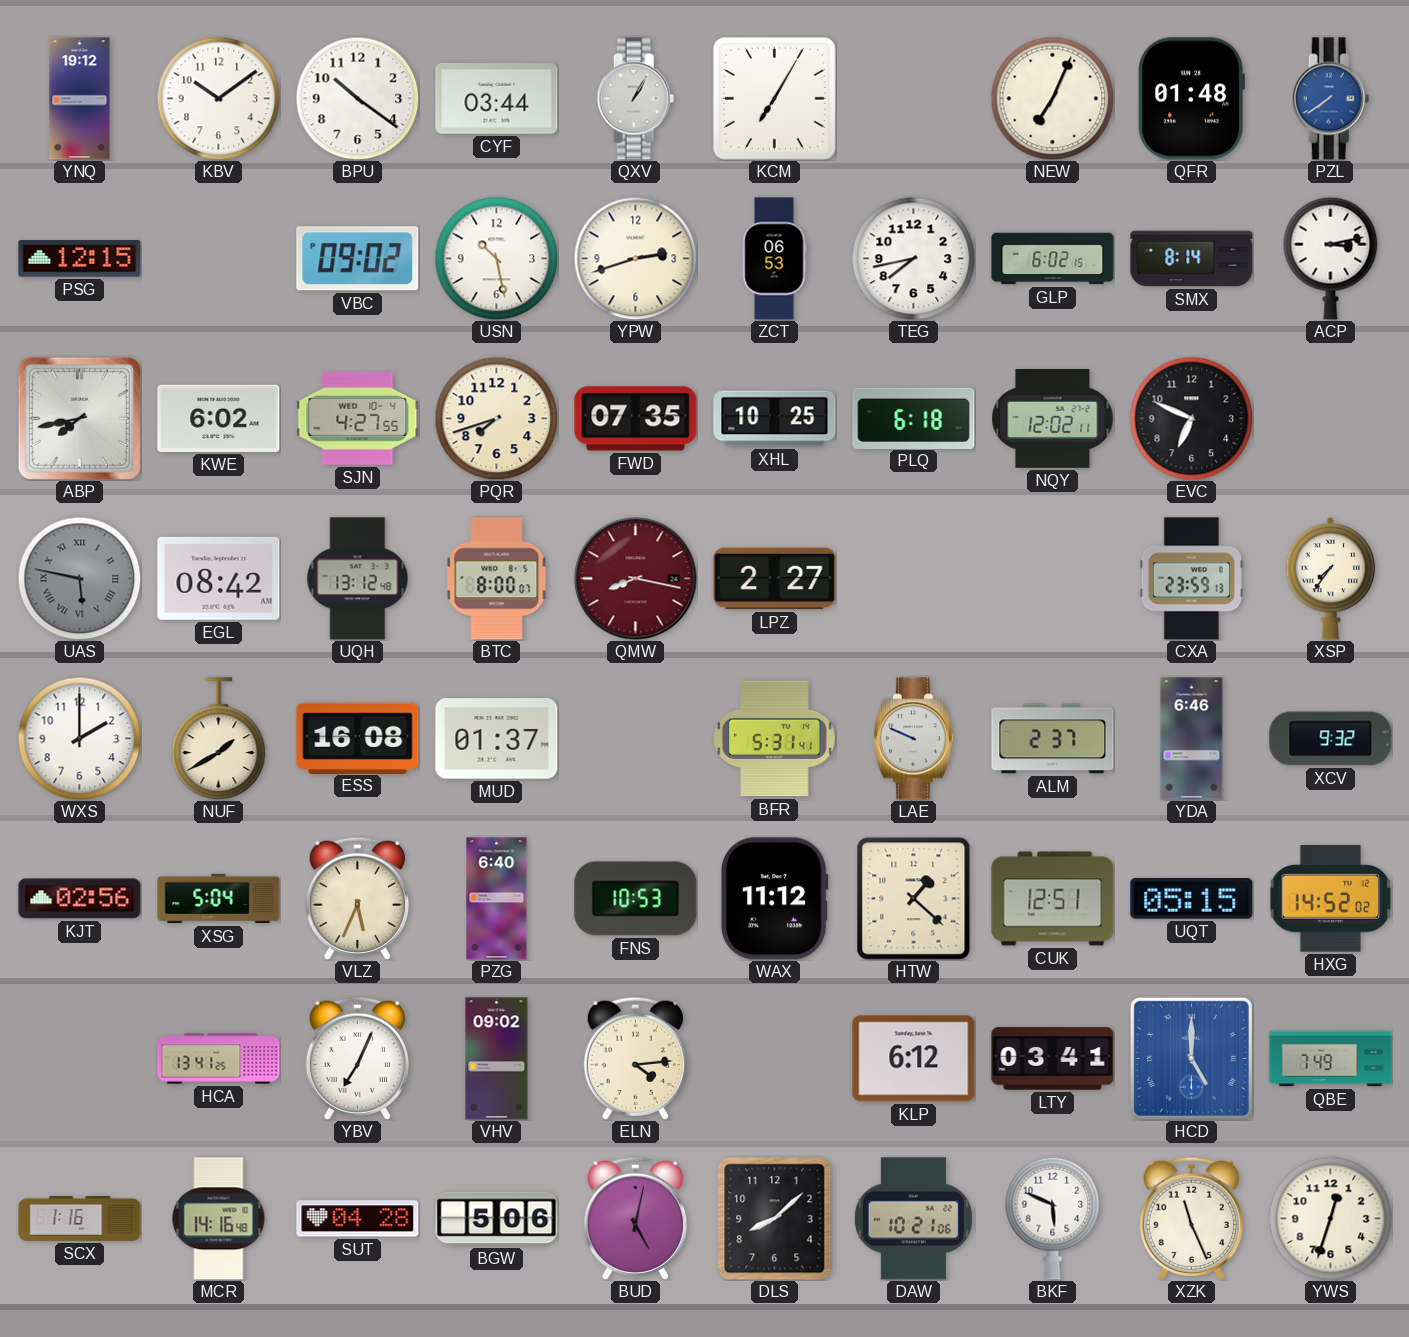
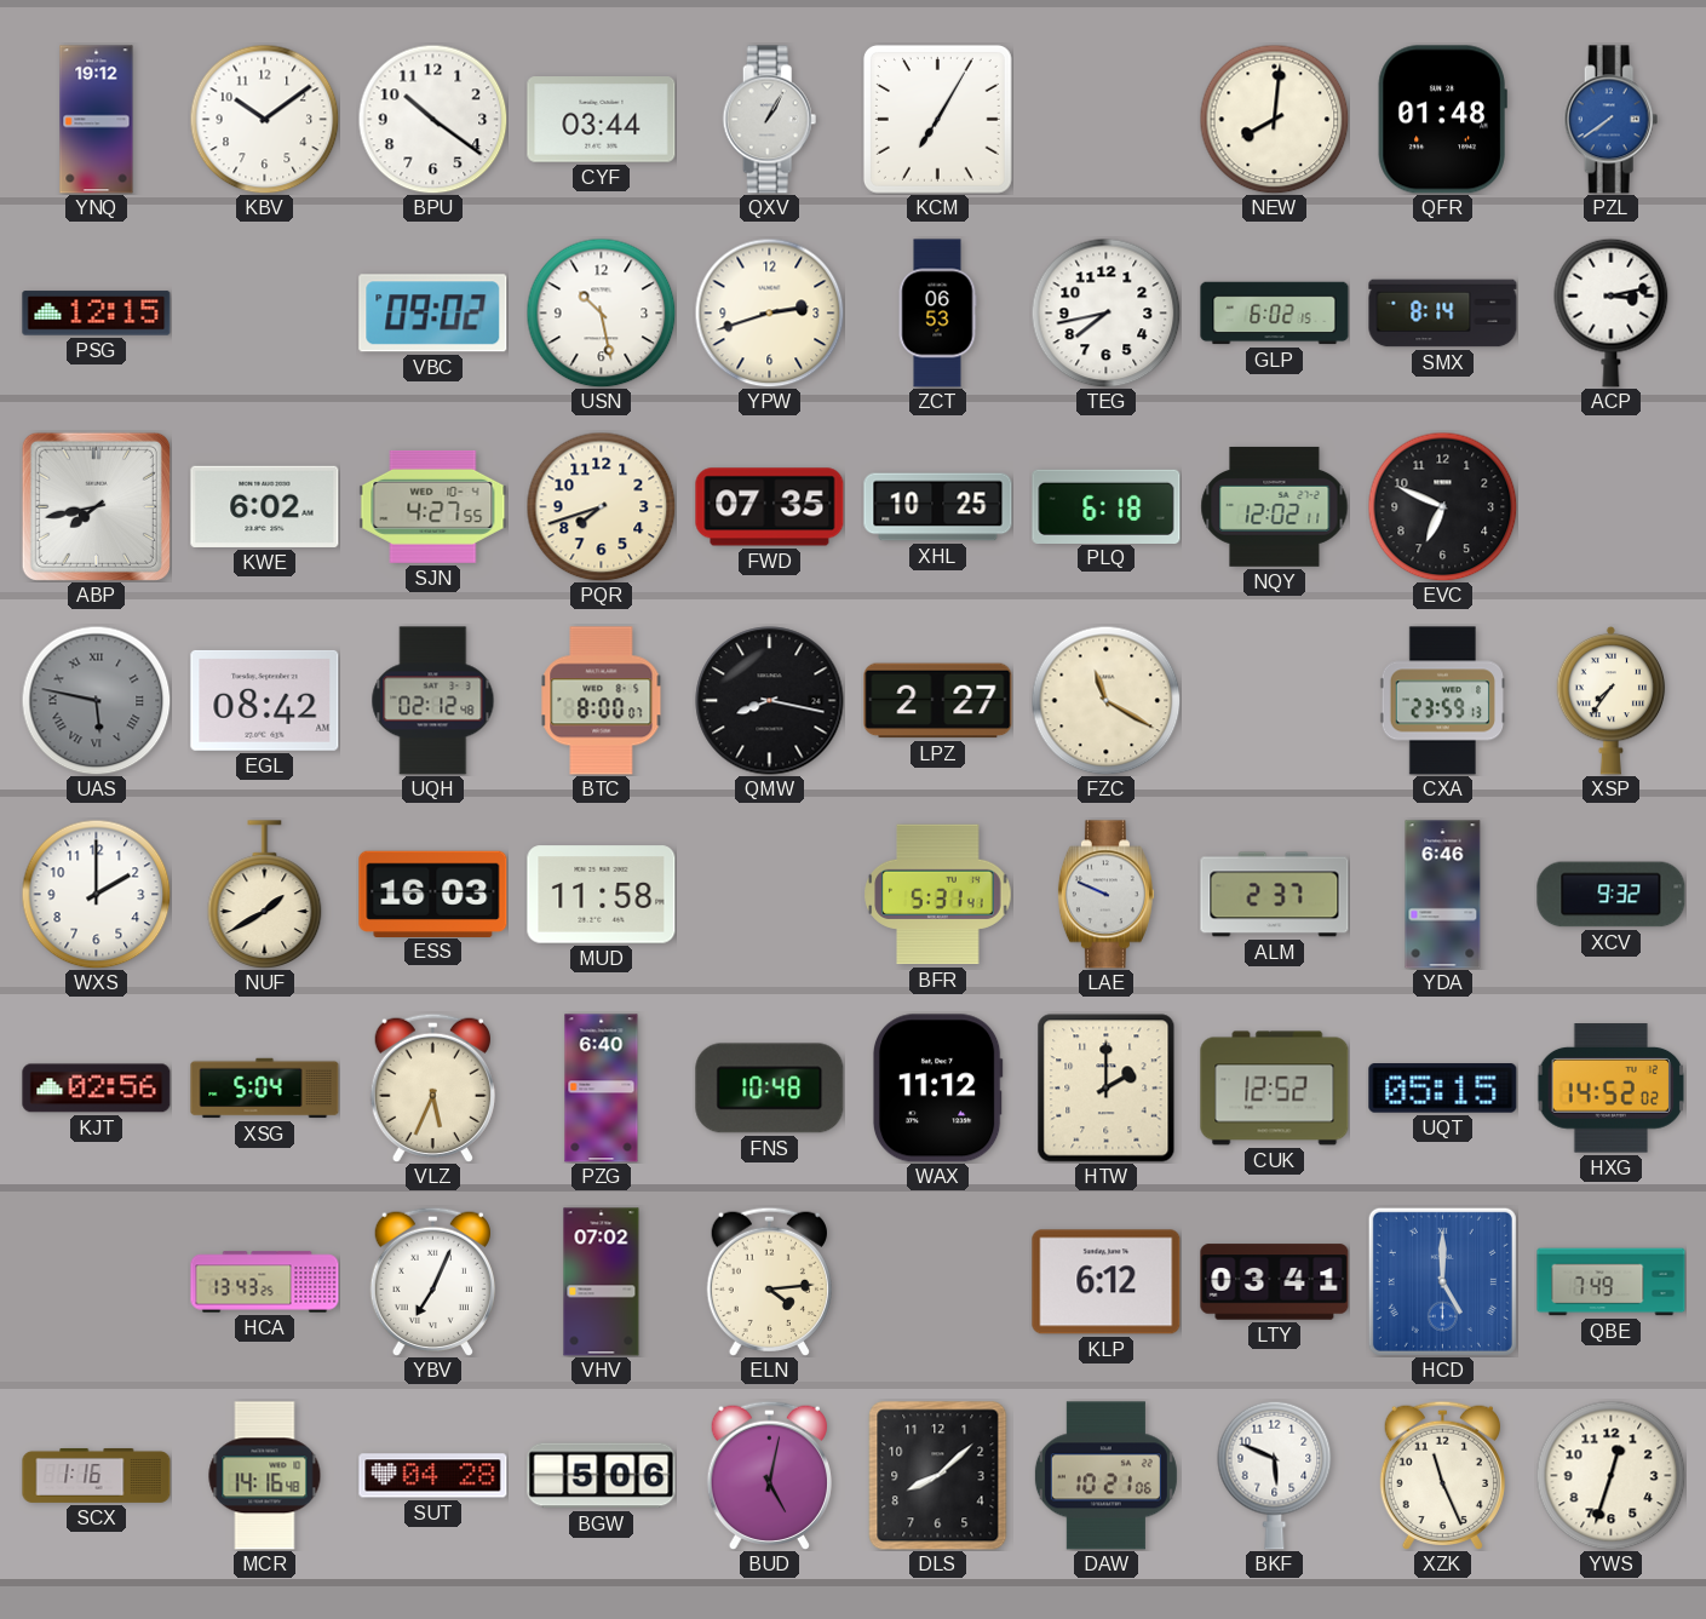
NEW: 7:04 -> 8:01
UQH: 13:12 -> 02:12
QMW dial: burgundy -> black
FZC: none -> 11:20
ESS: 16:08 -> 16:03
MUD: 01:37 -> 11:58
FNS: 10:53 -> 10:48
HTW: 1:22 -> 2:00
CUK: 12:51 -> 12:52
HCA: 13:41 -> 13:43
VHV: 09:02 -> 07:02
